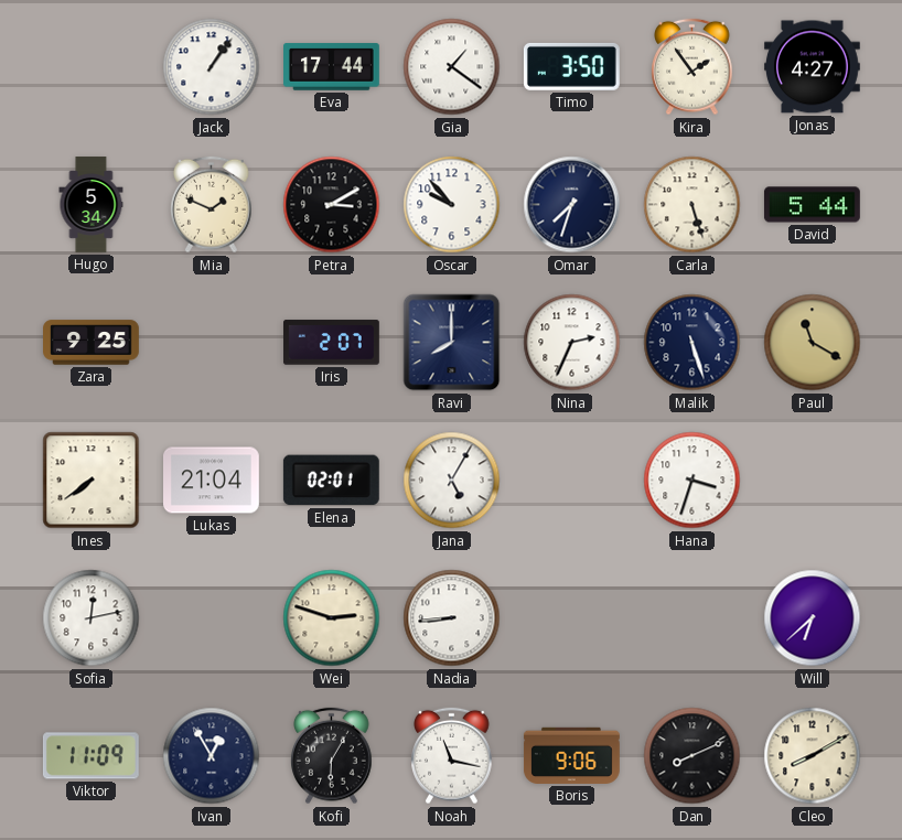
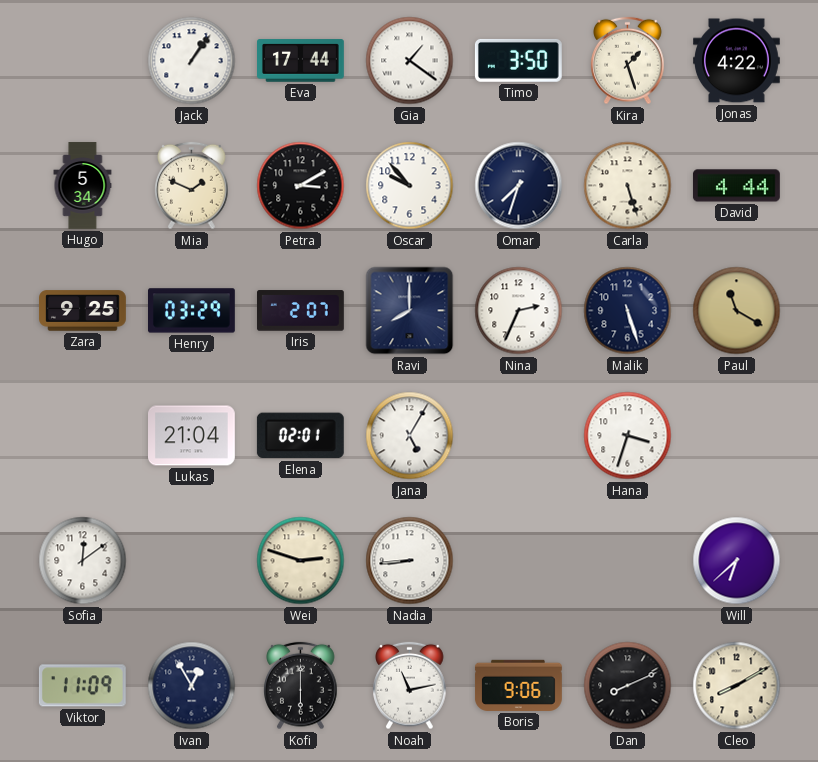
Kira: 1:54 -> 1:27
Jonas: 4:27 -> 4:22
David: 5:44 -> 4:44
Henry: none -> 03:29
Ines: 7:39 -> none
Sofia: 12:13 -> 12:09
Kofi: 6:05 -> 6:00
Noah: 11:17 -> 11:13
